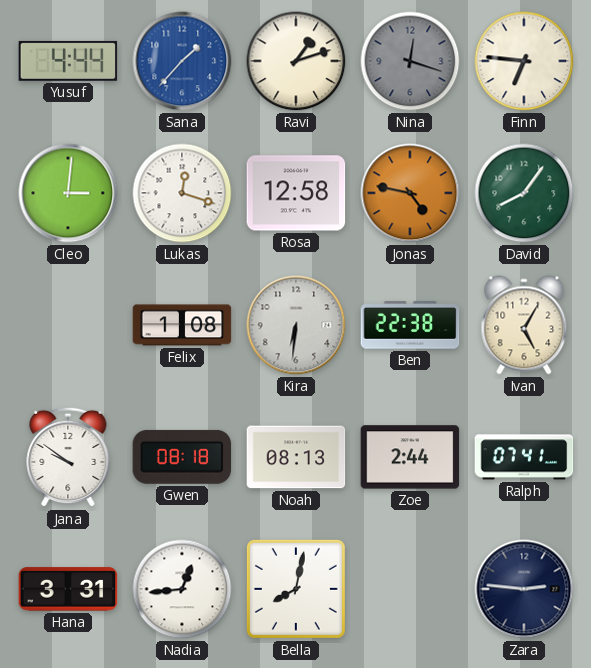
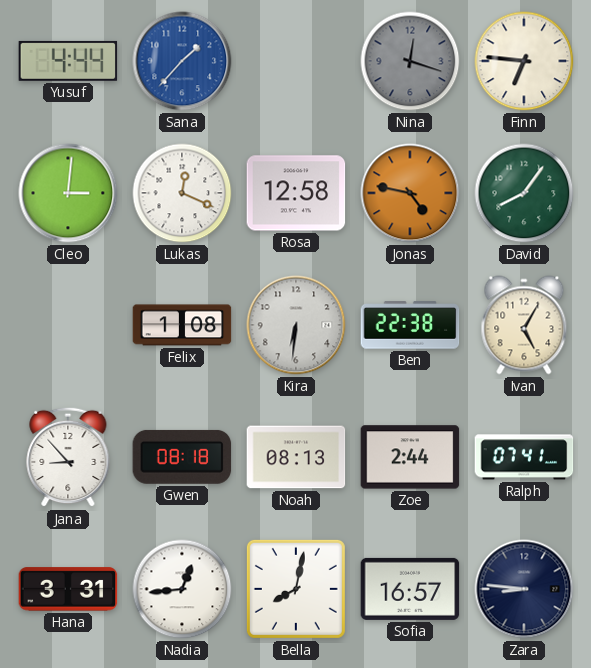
Ravi: 1:12 -> none
Lukas: 12:18 -> 12:19
Jana: 9:51 -> 8:53
Sofia: none -> 16:57
Zara: 2:46 -> 8:46
